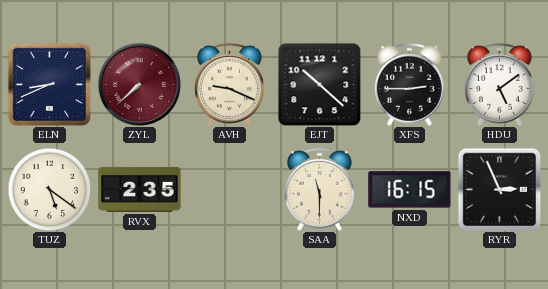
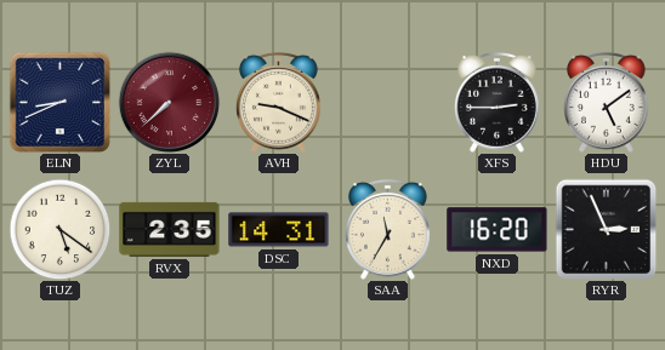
EJT: 10:22 -> none
DSC: none -> 14:31
SAA: 11:30 -> 11:35
NXD: 16:15 -> 16:20
